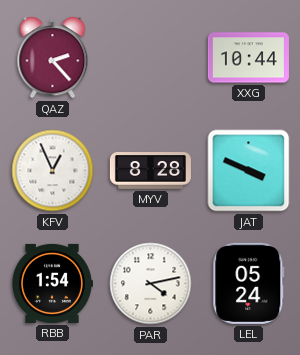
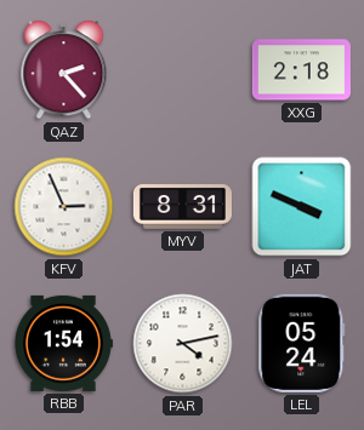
XXG: 10:44 -> 2:18
KFV: 12:56 -> 2:56
MYV: 8:28 -> 8:31
